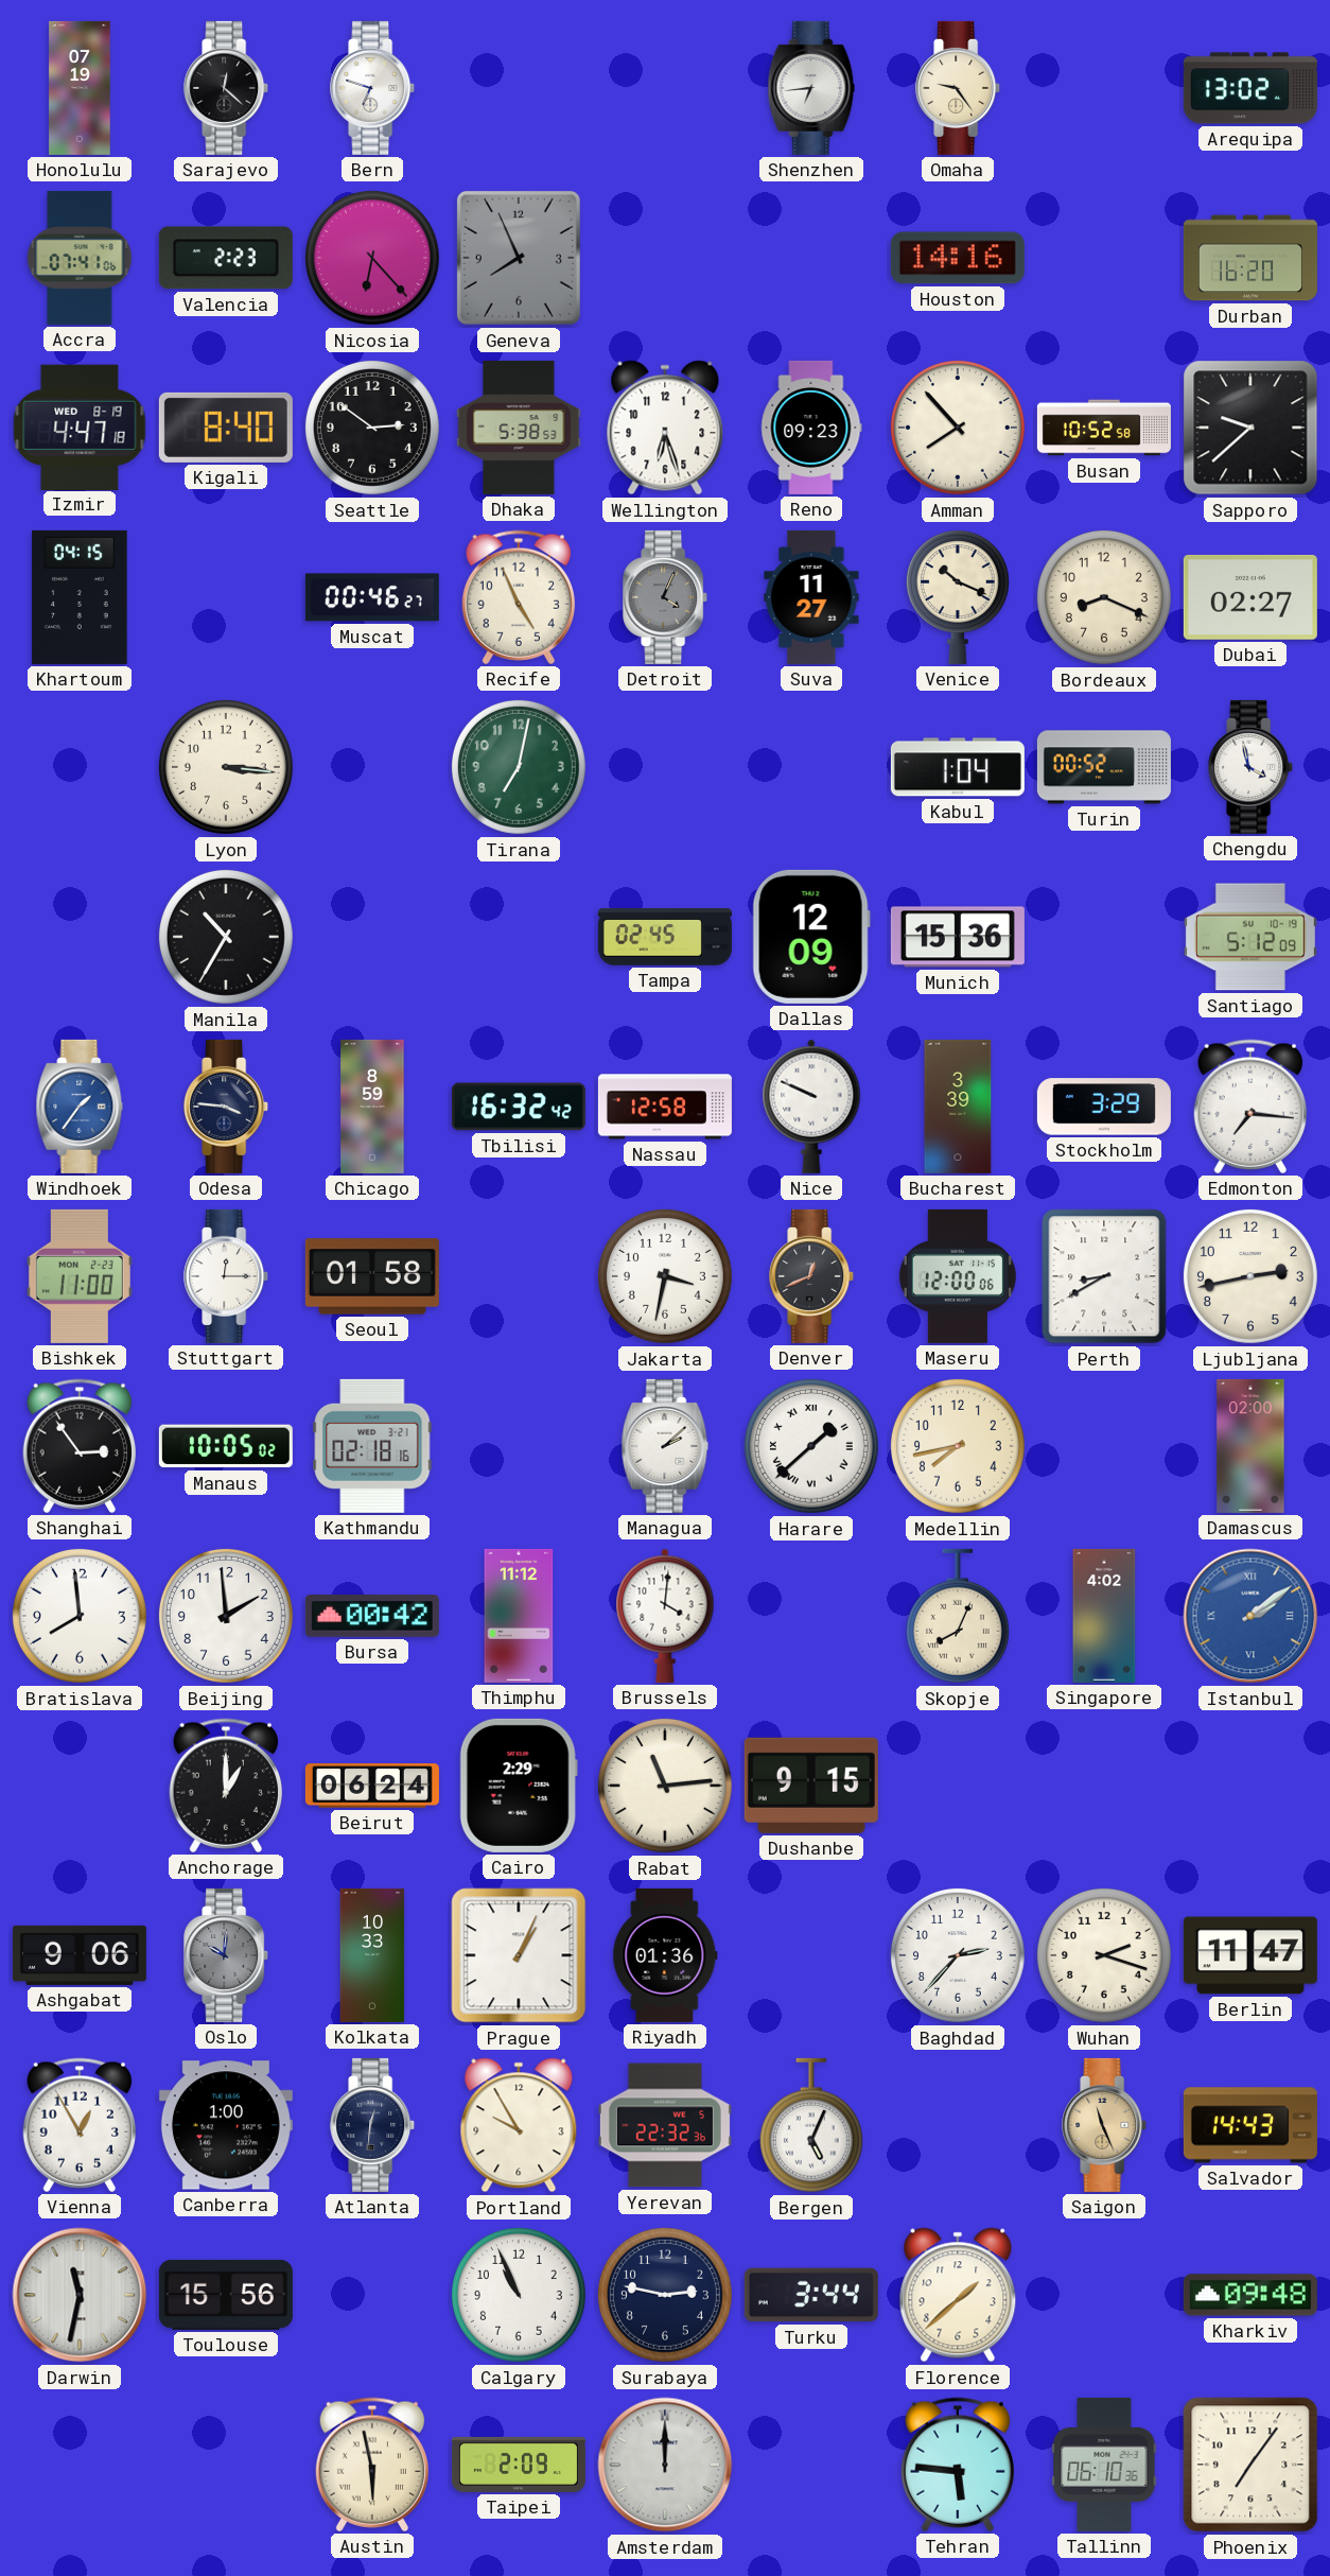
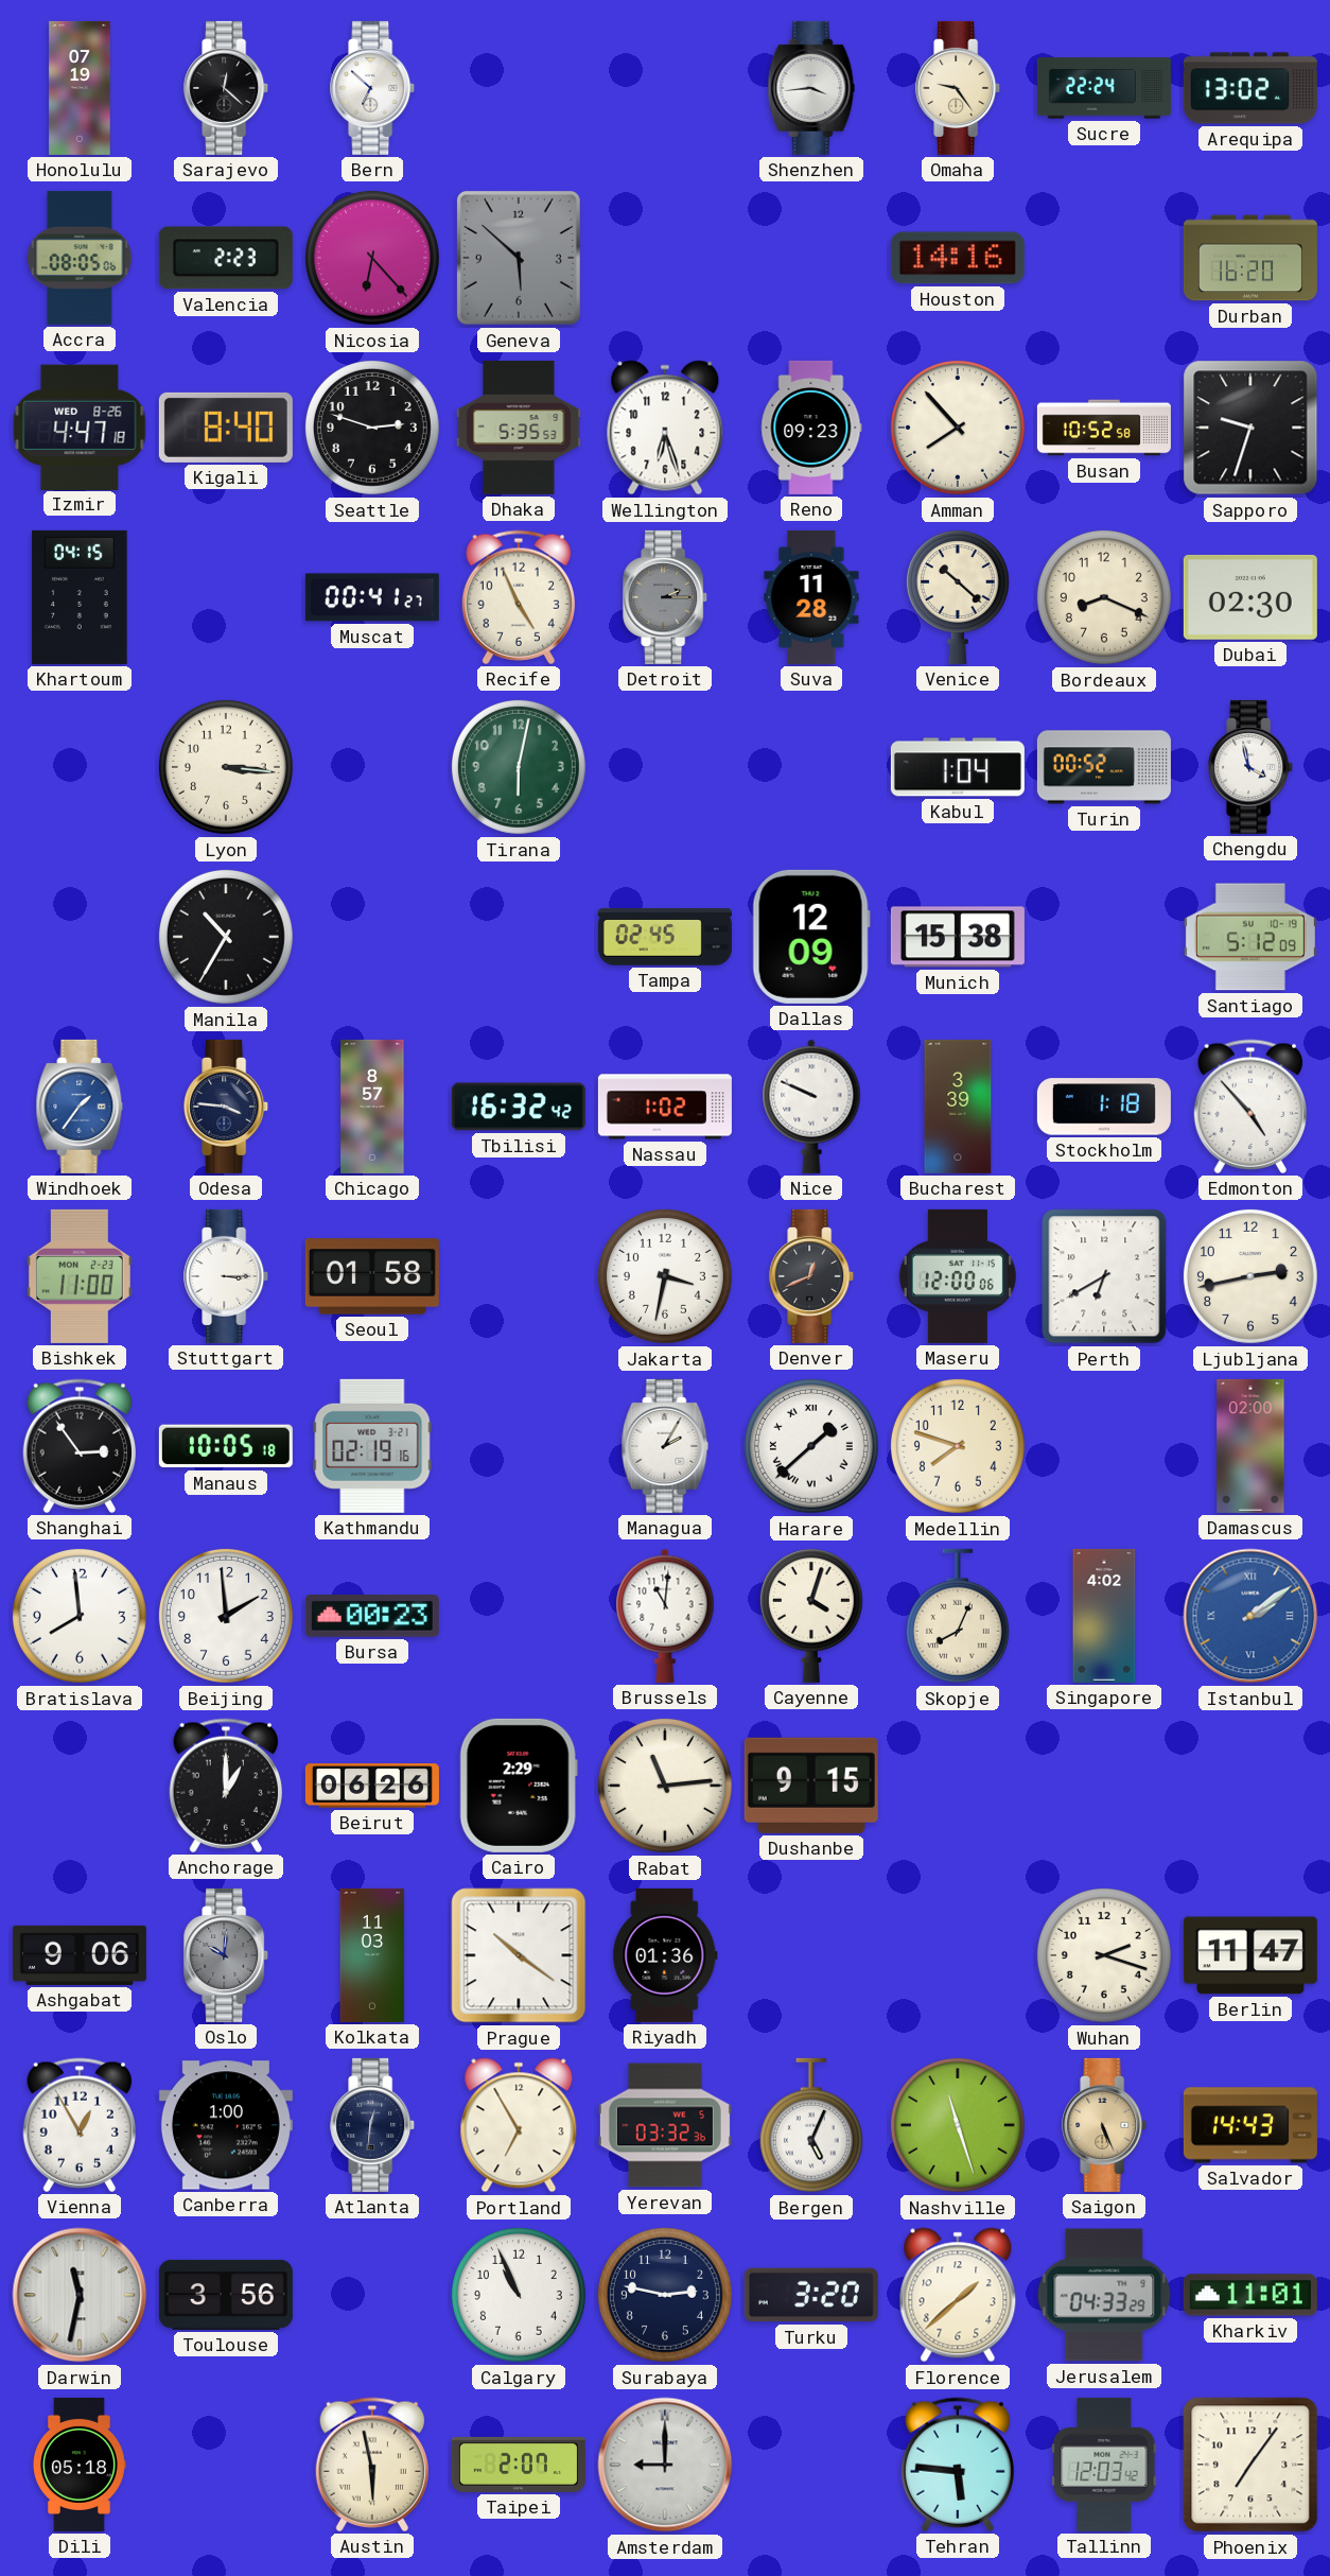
Bern: 6:48 -> 6:52
Shenzhen: 6:44 -> 3:44
Sucre: none -> 22:24
Accra: 07:41 -> 08:05
Geneva: 7:56 -> 5:52
Izmir date: WED 8-19 -> WED 8-26
Seattle: 2:51 -> 2:48
Dhaka: 5:38 -> 5:35
Sapporo: 9:38 -> 9:33
Muscat: 00:46 -> 00:41
Detroit: 4:04 -> 2:15
Suva: 11:27 -> 11:28
Venice: 10:19 -> 10:22
Dubai: 02:27 -> 02:30
Tirana: 7:02 -> 6:02
Munich: 15:36 -> 15:38
Chicago: 8:59 -> 8:57
Nassau: 12:58 -> 1:02
Stockholm: 3:29 -> 1:18
Edmonton: 7:16 -> 4:53
Stuttgart: 12:15 -> 3:15
Perth: 8:40 -> 6:40
Manaus: 10:05:02 -> 10:05:18
Kathmandu: 02:18 -> 02:19
Managua: 2:08 -> 2:05
Medellin: 7:43 -> 7:48
Bursa: 00:42 -> 00:23
Thimphu: 11:12 -> none
Brussels: 4:01 -> 11:01
Cayenne: none -> 4:03
Beirut: 06:24 -> 06:26
Kolkata: 10:33 -> 11:03
Prague: 1:04 -> 10:21
Baghdad: 2:37 -> none
Portland: 9:55 -> 6:55
Yerevan: 22:32 -> 03:32
Nashville: none -> 11:27
Saigon: 11:26 -> 5:26
Toulouse: 15:56 -> 3:56
Turku: 3:44 -> 3:20
Jerusalem: none -> 04:33
Kharkiv: 09:48 -> 11:01
Dili: none -> 05:18
Taipei: 2:09 -> 2:07
Amsterdam: 12:00 -> 9:00
Tallinn: 06:10 -> 12:03
